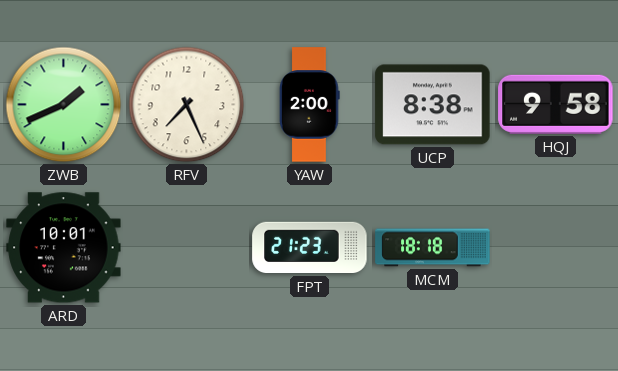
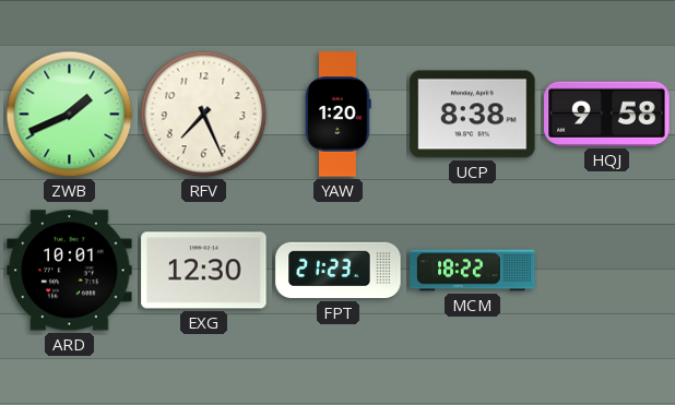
YAW: 2:00 -> 1:20
EXG: none -> 12:30
MCM: 18:18 -> 18:22
